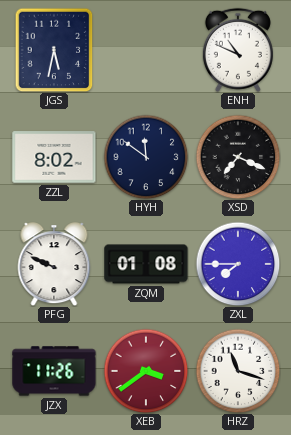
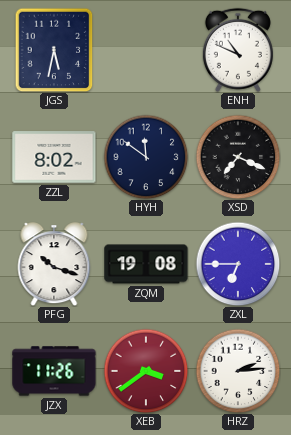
PFG: 9:49 -> 10:18
ZQM: 01:08 -> 19:08
ZXL: 7:45 -> 6:45
HRZ: 11:18 -> 2:14
